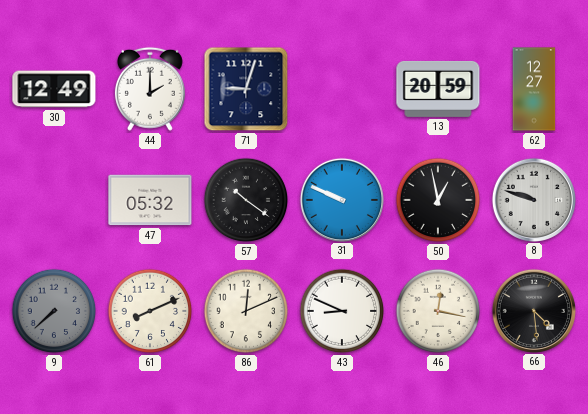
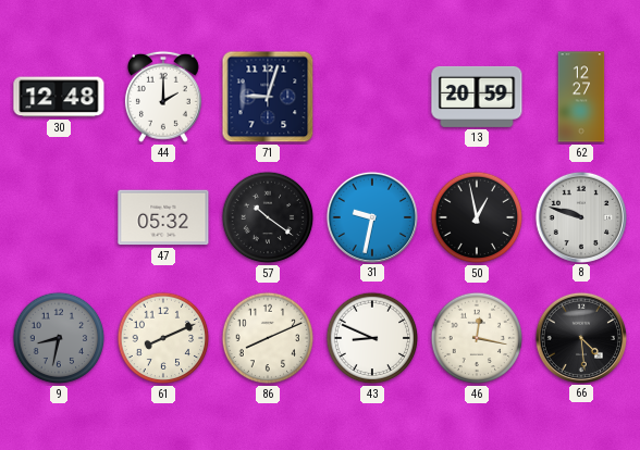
30: 12:49 -> 12:48
31: 9:49 -> 9:32
9: 7:38 -> 8:32
86: 12:11 -> 8:11
